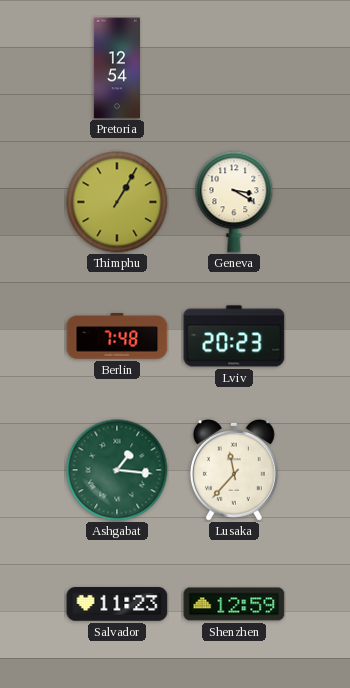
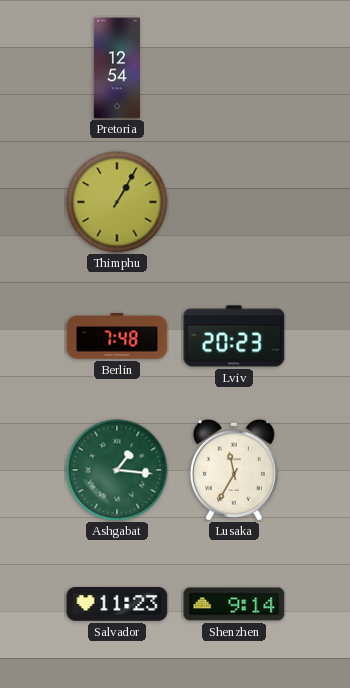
Geneva: 3:20 -> none
Lusaka: 11:37 -> 11:35
Shenzhen: 12:59 -> 9:14
